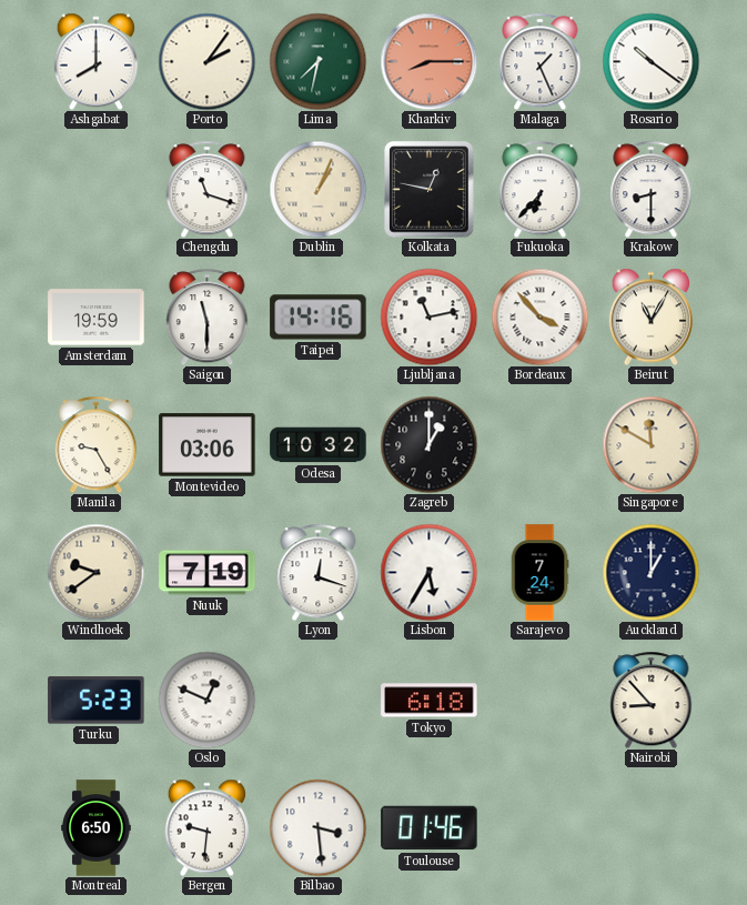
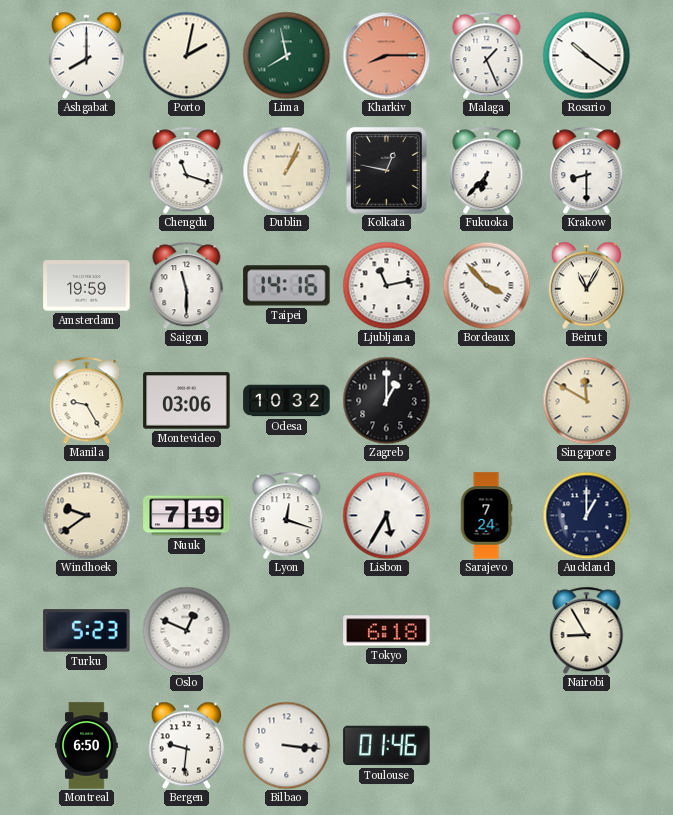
Porto: 2:06 -> 2:02
Lima: 7:32 -> 7:58
Nairobi: 8:53 -> 8:55
Bilbao: 3:29 -> 3:16
